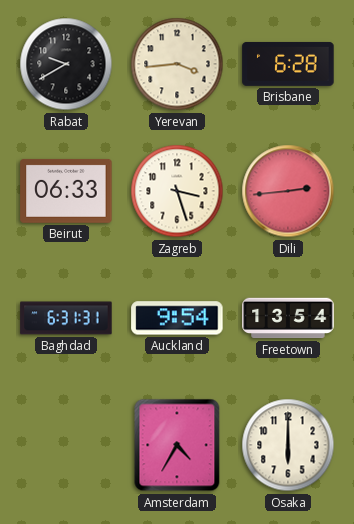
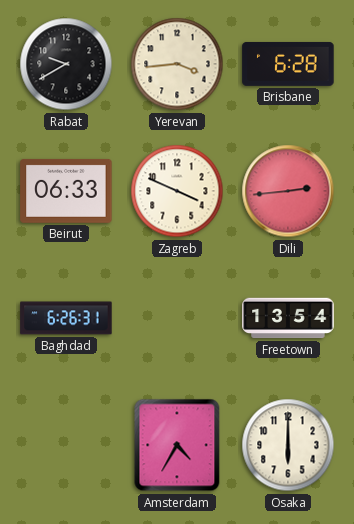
Zagreb: 3:27 -> 3:49
Baghdad: 6:31 -> 6:26
Auckland: 9:54 -> none
